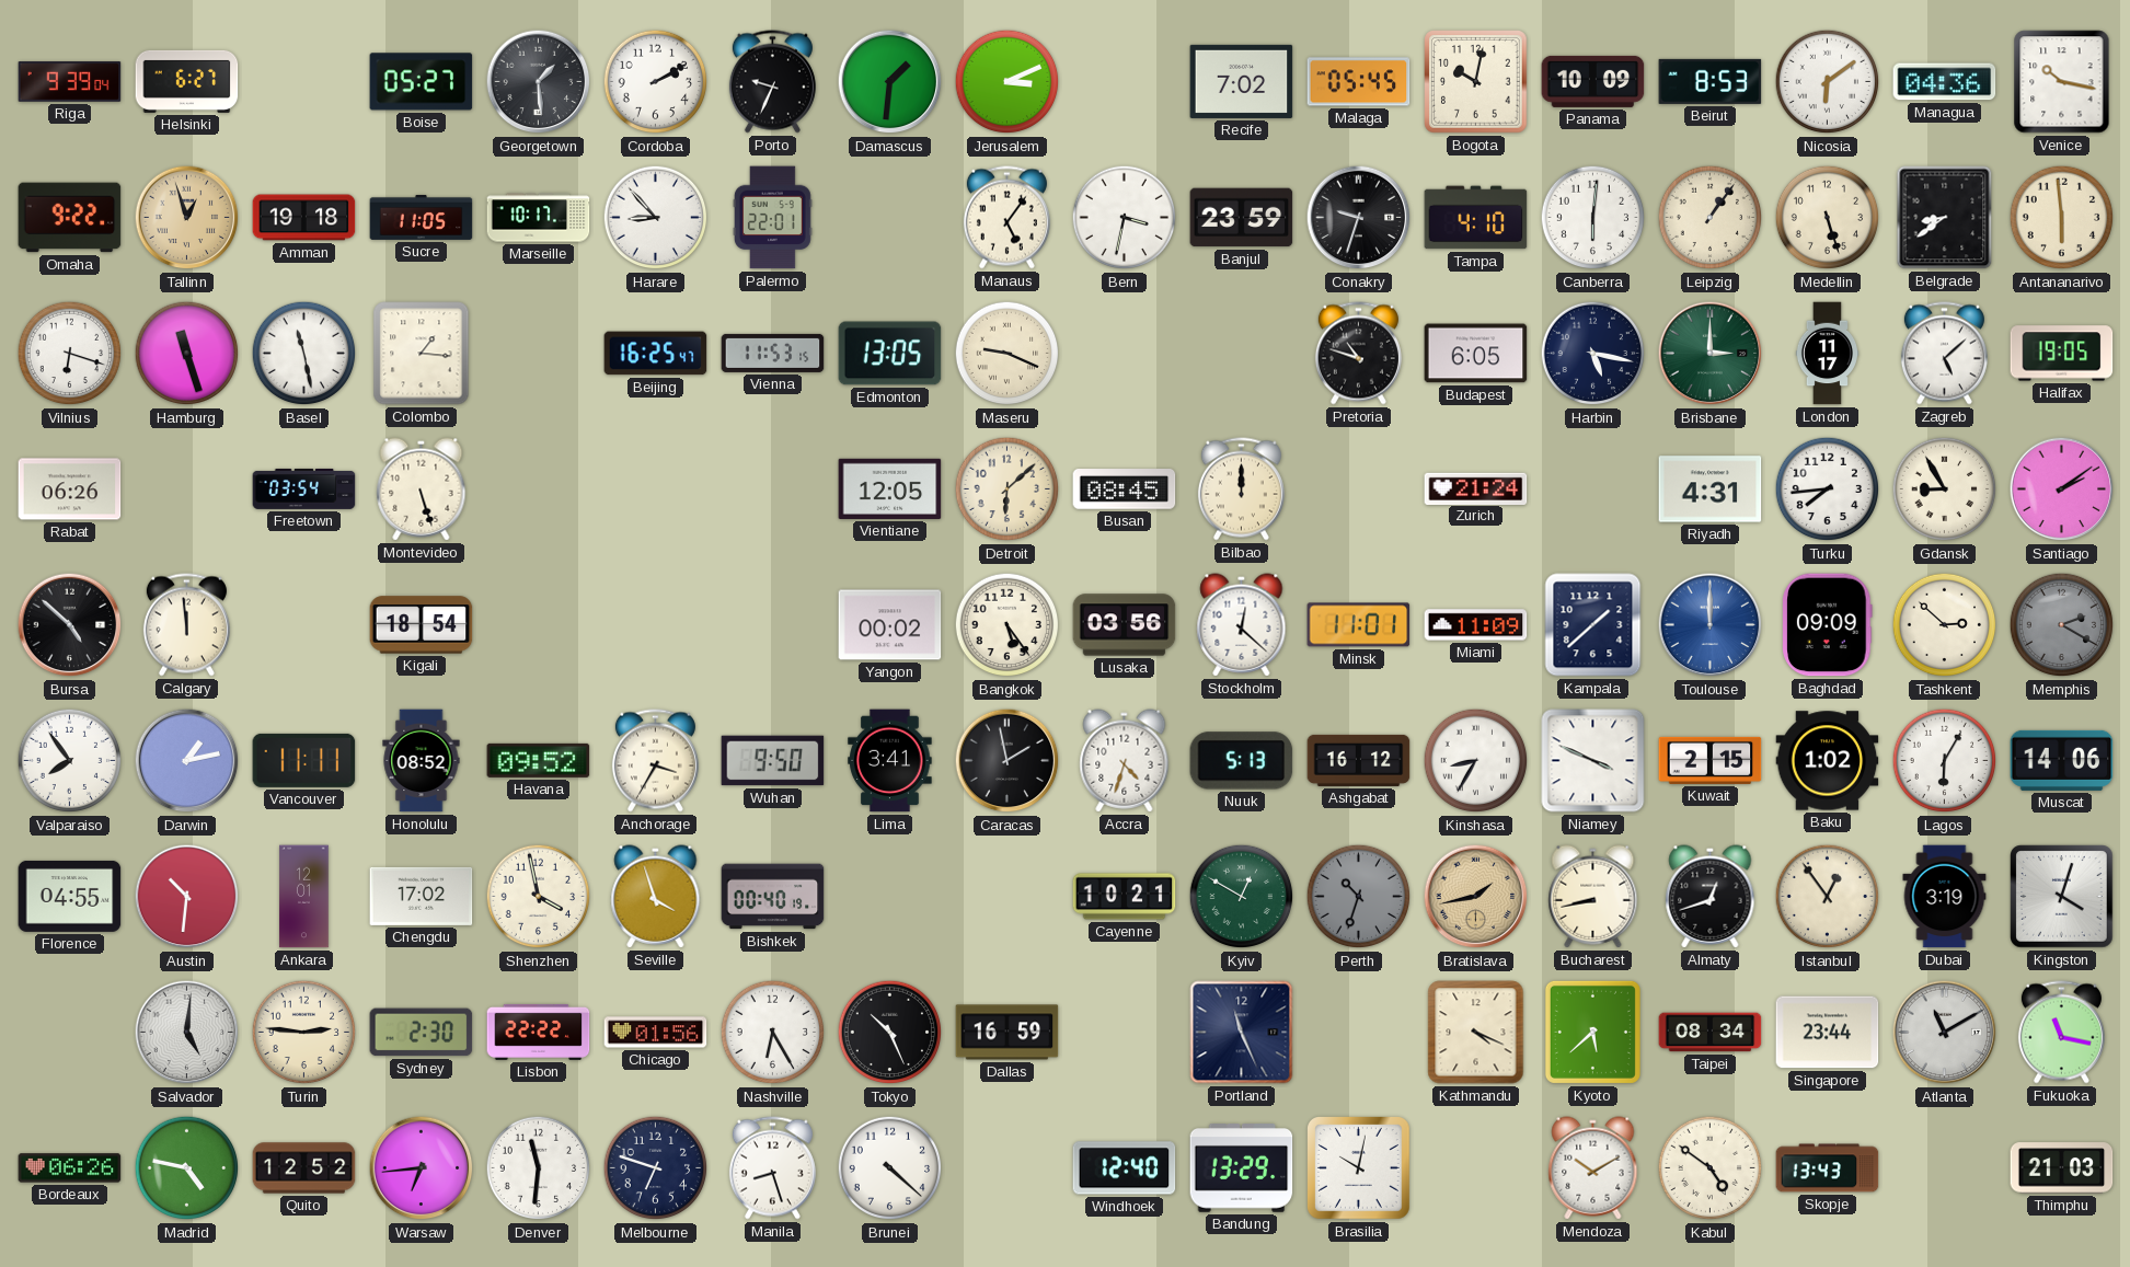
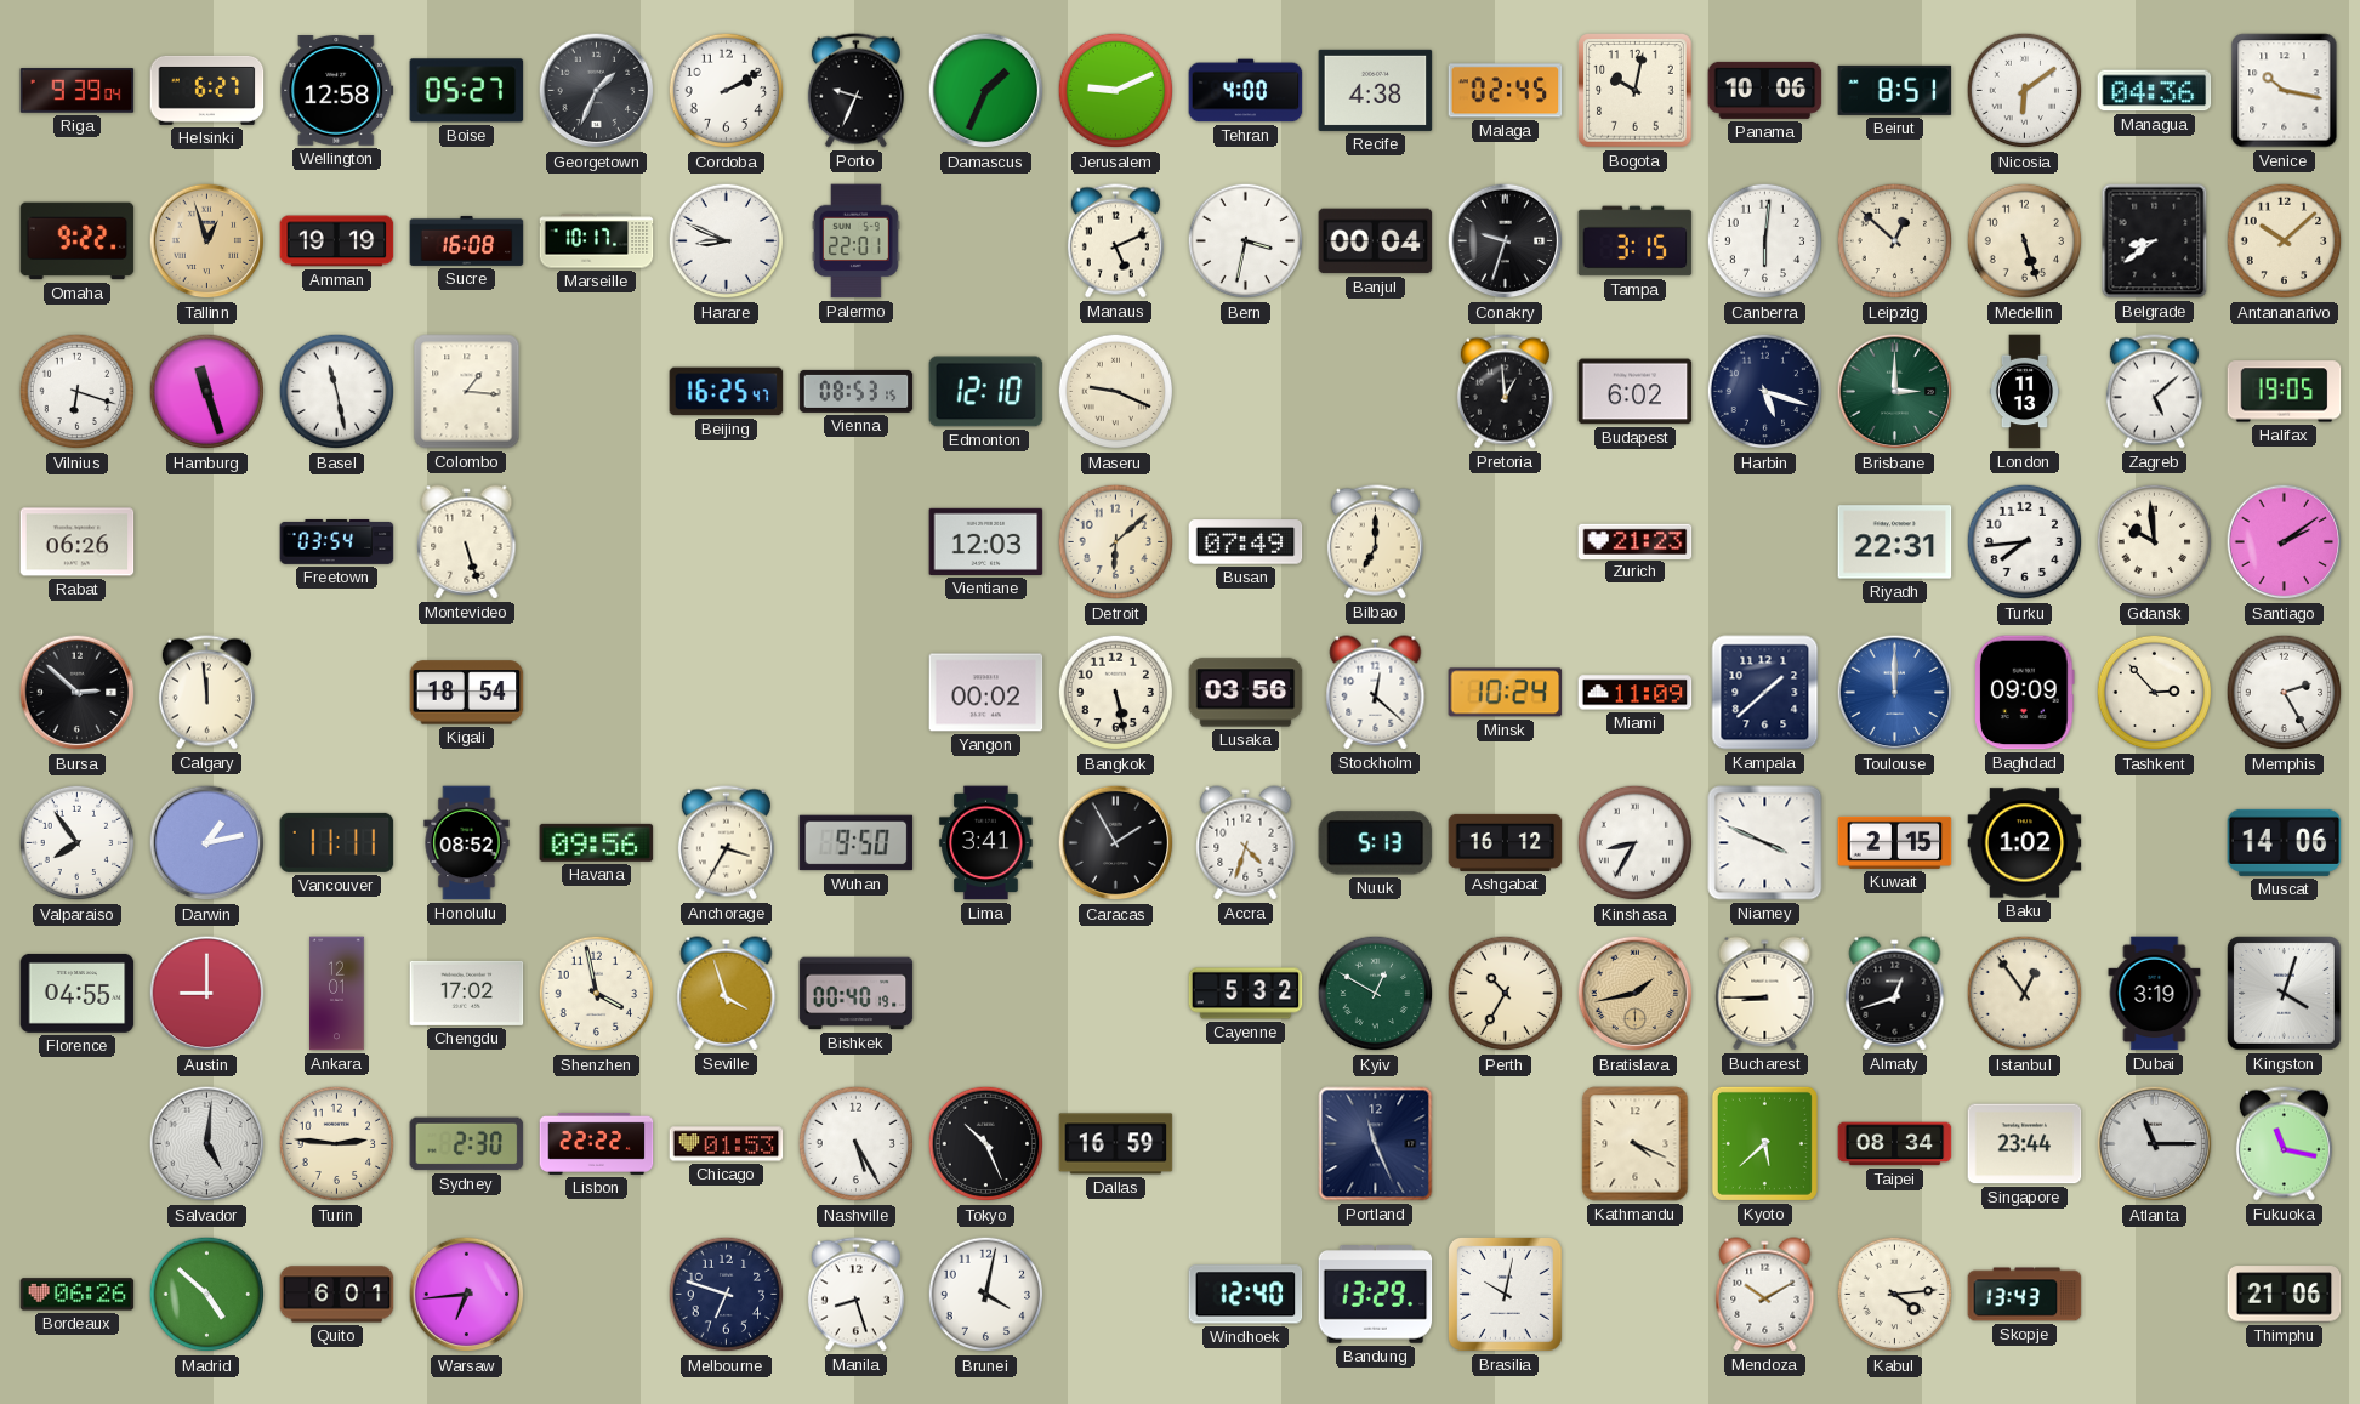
Wellington: none -> 12:58
Georgetown: 1:29 -> 1:34
Damascus: 1:31 -> 1:34
Jerusalem: 3:11 -> 9:11
Tehran: none -> 4:00
Recife: 7:02 -> 4:38
Malaga: 05:45 -> 02:45
Panama: 10:09 -> 10:06
Beirut: 8:53 -> 8:51
Amman: 19:18 -> 19:19
Sucre: 11:05 -> 16:08
Harare: 8:53 -> 8:49
Manaus: 5:06 -> 5:11
Banjul: 23:59 -> 00:04
Tampa: 4:10 -> 3:15
Leipzig: 1:06 -> 12:52
Antananarivo: 5:59 -> 10:08
Vienna: 11:53 -> 08:53
Edmonton: 13:05 -> 12:10
Pretoria: 10:48 -> 12:59
Budapest: 6:05 -> 6:02
Harbin: 5:17 -> 5:18
London: 11:17 -> 11:13
Vientiane: 12:05 -> 12:03
Busan: 08:45 -> 07:49
Bilbao: 12:00 -> 7:00
Zurich: 21:24 -> 21:23
Riyadh: 4:31 -> 22:31
Gdansk: 8:55 -> 9:59
Bursa: 4:52 -> 2:52
Bangkok: 5:24 -> 5:28
Minsk: 11:01 -> 10:24
Tashkent: 2:52 -> 2:53
Memphis: 2:20 -> 2:25
Memphis dial: grey -> white
Havana: 09:52 -> 09:56
Caracas: 1:58 -> 1:55
Lagos: 6:05 -> none
Austin: 10:31 -> 9:00
Cayenne: 10:21 -> 5:32
Perth: 10:33 -> 10:35
Perth dial: grey -> cream
Bucharest: 8:43 -> 8:45
Chicago: 01:56 -> 01:53
Nashville: 6:25 -> 5:25
Atlanta: 11:10 -> 11:15
Madrid: 4:47 -> 4:52
Quito: 12:52 -> 6:01
Denver: 11:31 -> none
Brunei: 4:22 -> 4:02
Kabul: 4:51 -> 4:14
Thimphu: 21:03 -> 21:06
